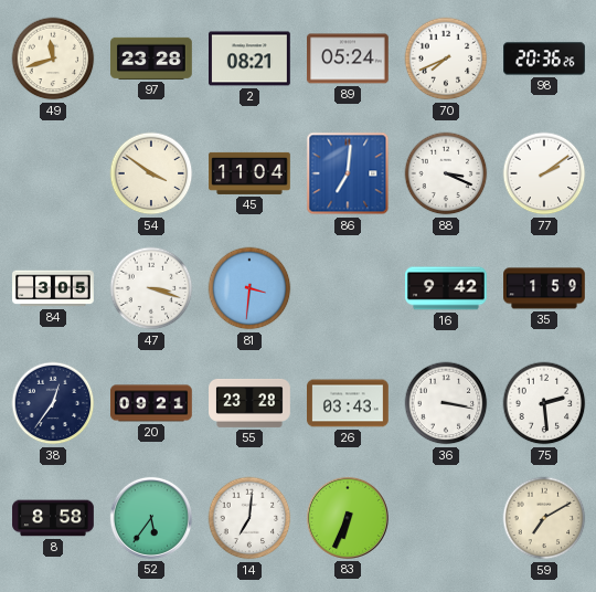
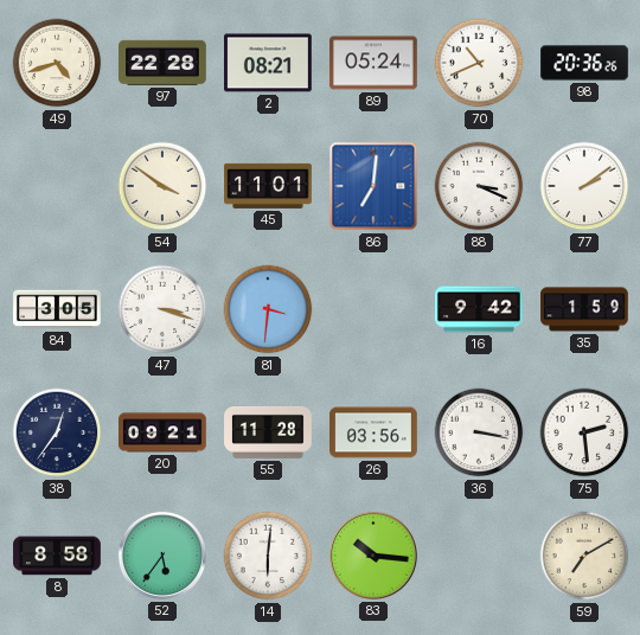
49: 11:42 -> 4:42
97: 23:28 -> 22:28
70: 7:41 -> 10:41
45: 11:04 -> 11:01
55: 23:28 -> 11:28
26: 03:43 -> 03:56
14: 7:01 -> 6:01
83: 6:34 -> 10:16
